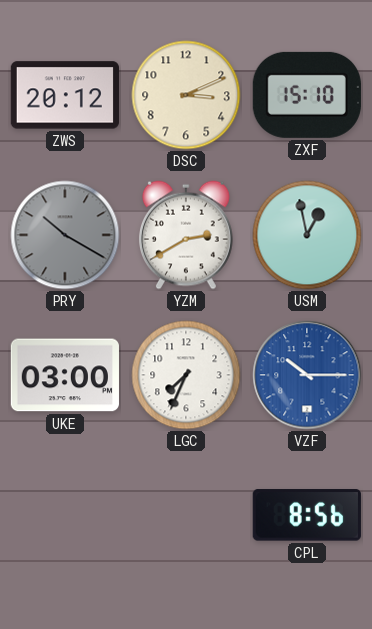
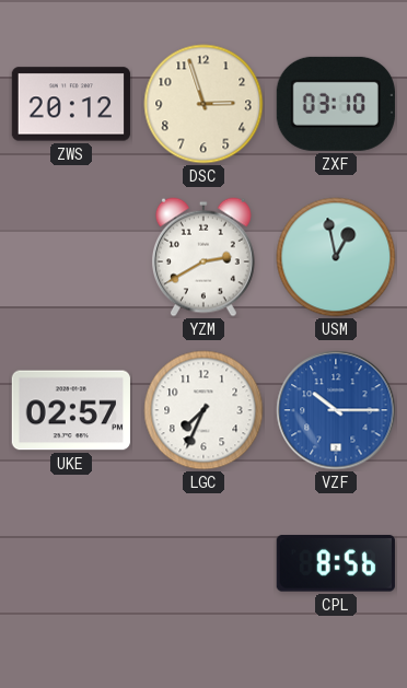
DSC: 3:11 -> 2:57
ZXF: 15:10 -> 03:10
PRY: 10:20 -> none
UKE: 03:00 -> 02:57
